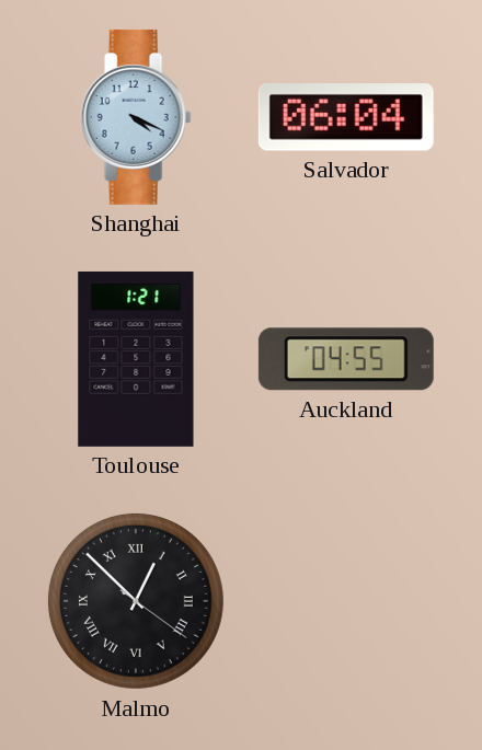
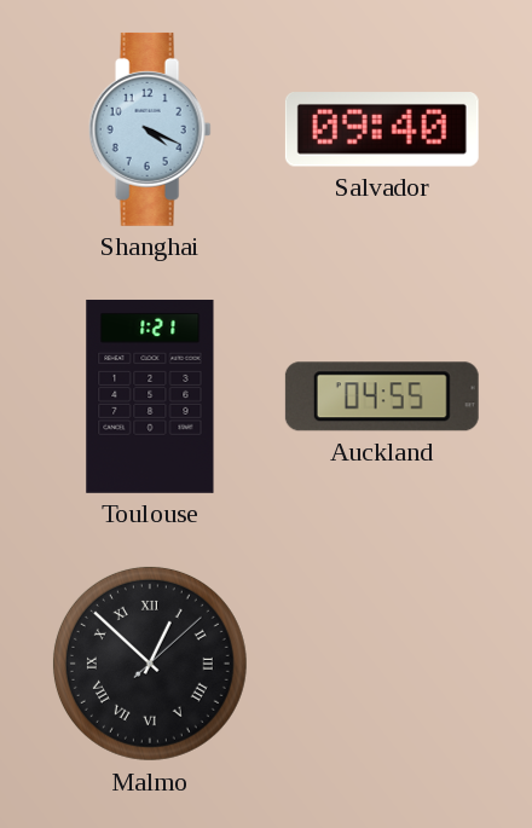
Salvador: 06:04 -> 09:40
Malmo: 12:52:21 -> 12:52:08
